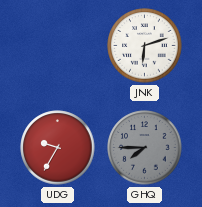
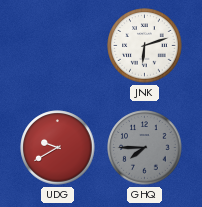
UDG: 9:35 -> 9:40
